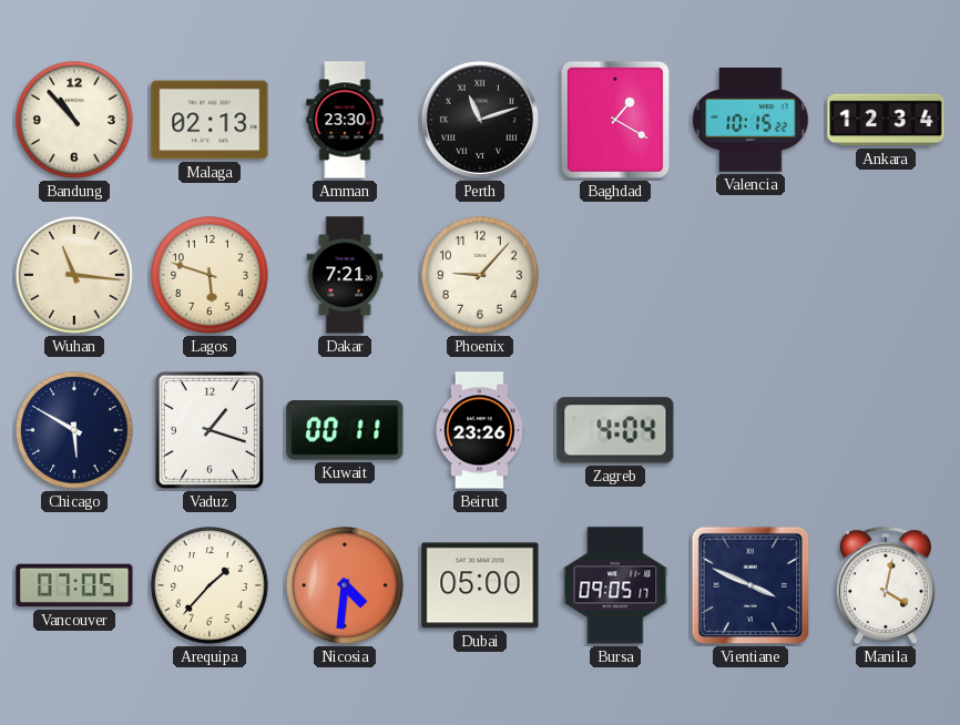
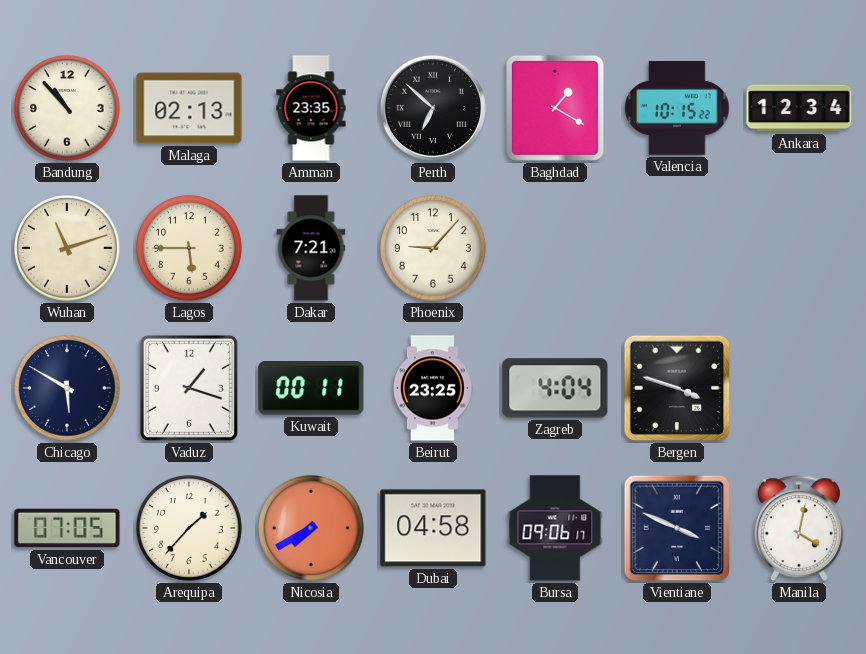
Amman: 23:30 -> 23:35
Perth: 11:12 -> 6:52
Wuhan: 11:16 -> 11:12
Lagos: 5:48 -> 5:45
Beirut: 23:26 -> 23:25
Bergen: none -> 3:48
Nicosia: 4:31 -> 7:40
Dubai: 05:00 -> 04:58
Bursa: 09:05 -> 09:06
